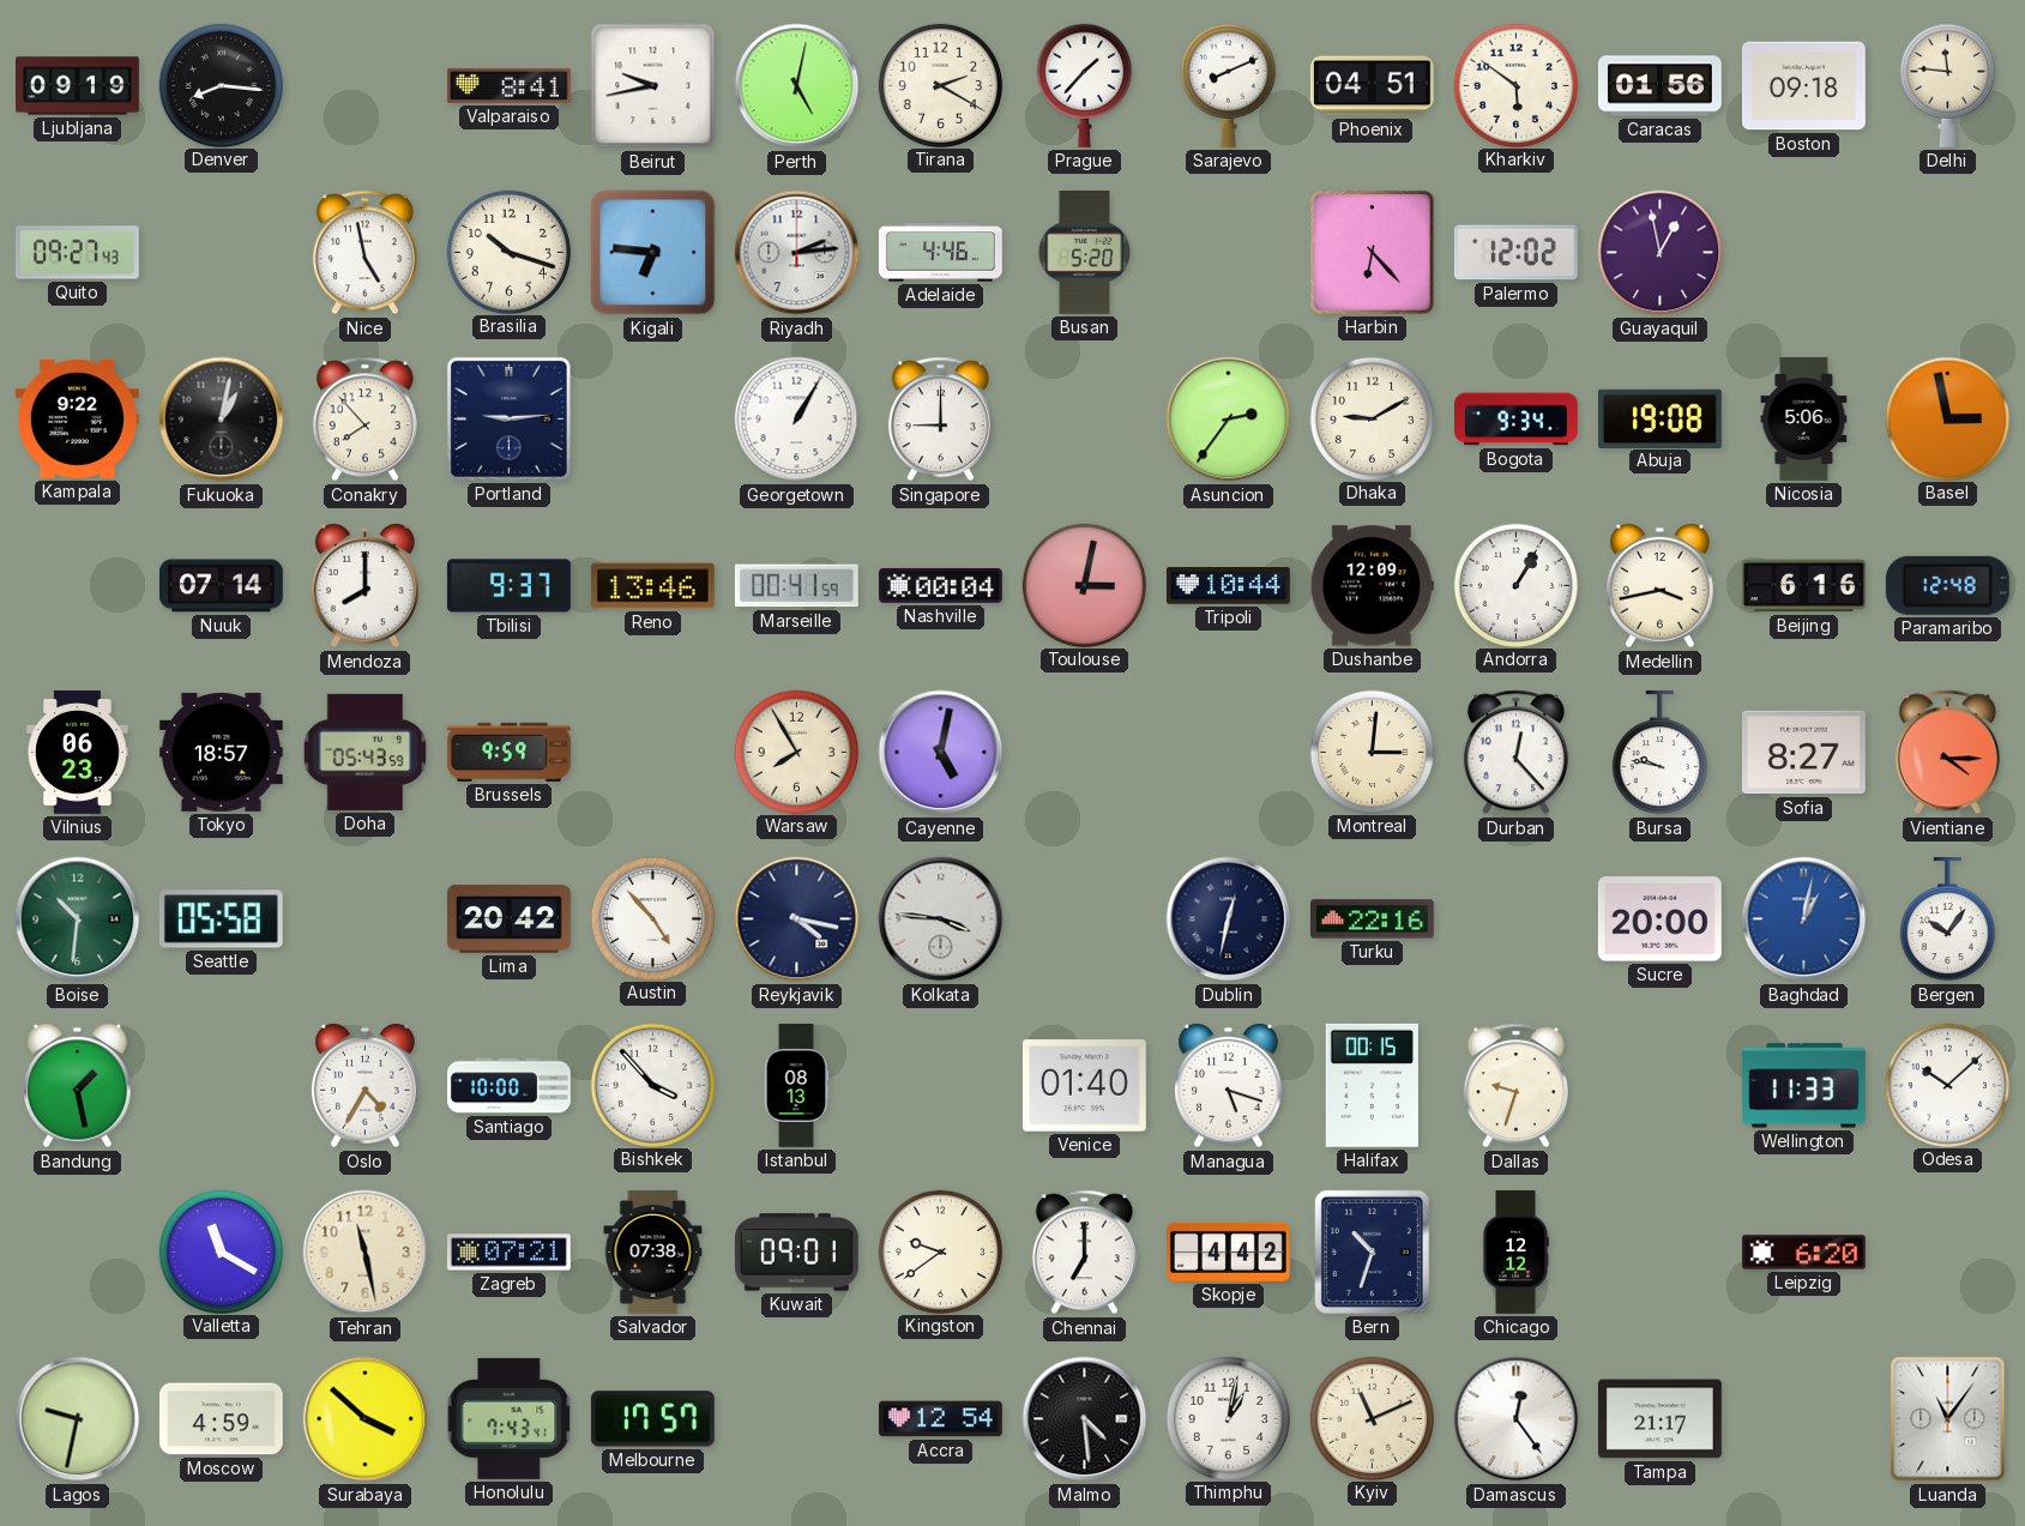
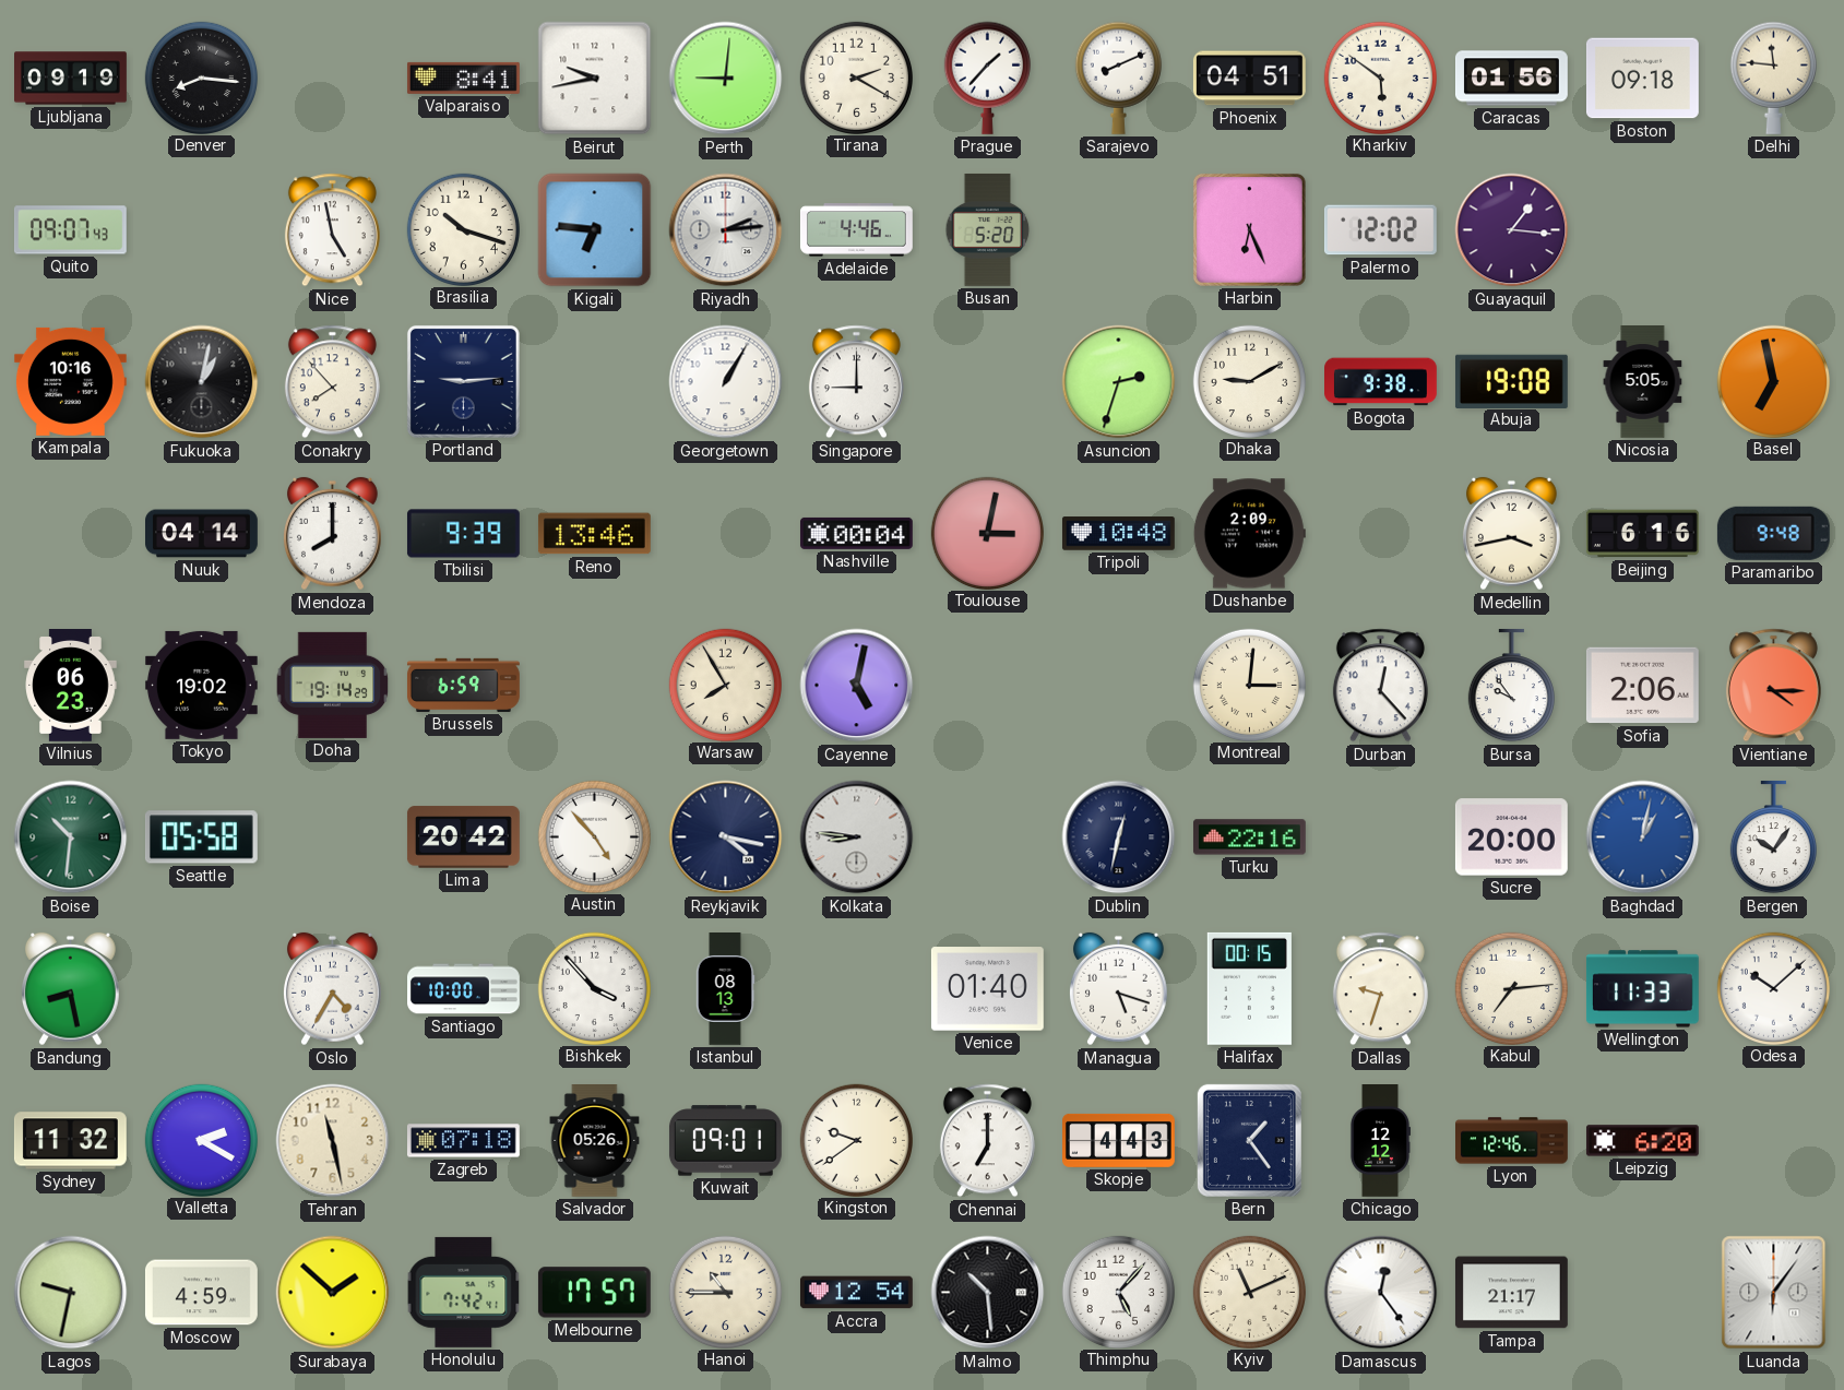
Perth: 5:02 -> 9:01
Quito: 09:27 -> 09:07
Harbin: 6:23 -> 6:26
Guayaquil: 12:58 -> 1:16
Kampala: 9:22 -> 10:16
Asuncion: 2:36 -> 2:33
Bogota: 9:34 -> 9:38
Nicosia: 5:06 -> 5:05
Basel: 2:58 -> 6:58
Nuuk: 07:14 -> 04:14
Tbilisi: 9:37 -> 9:39
Marseille: 00:41 -> none
Tripoli: 10:44 -> 10:48
Dushanbe: 12:09 -> 2:09
Andorra: 1:05 -> none
Paramaribo: 12:48 -> 9:48
Tokyo: 18:57 -> 19:02
Doha: 05:43 -> 19:14
Brussels: 9:59 -> 6:59
Bursa: 9:47 -> 9:54
Sofia: 8:27 -> 2:06
Kolkata: 3:46 -> 8:46
Bandung: 1:28 -> 8:28
Kabul: none -> 7:14
Sydney: none -> 11:32
Valletta: 11:20 -> 2:20
Zagreb: 07:21 -> 07:18
Salvador: 07:38 -> 05:26
Skopje: 4:42 -> 4:43
Bern: 10:33 -> 1:24
Lyon: none -> 12:46
Surabaya: 3:52 -> 1:52
Honolulu: 7:43 -> 7:42
Hanoi: none -> 10:45
Malmo: 4:29 -> 10:29
Thimphu: 1:02 -> 5:07
Luanda: 11:06 -> 6:06
